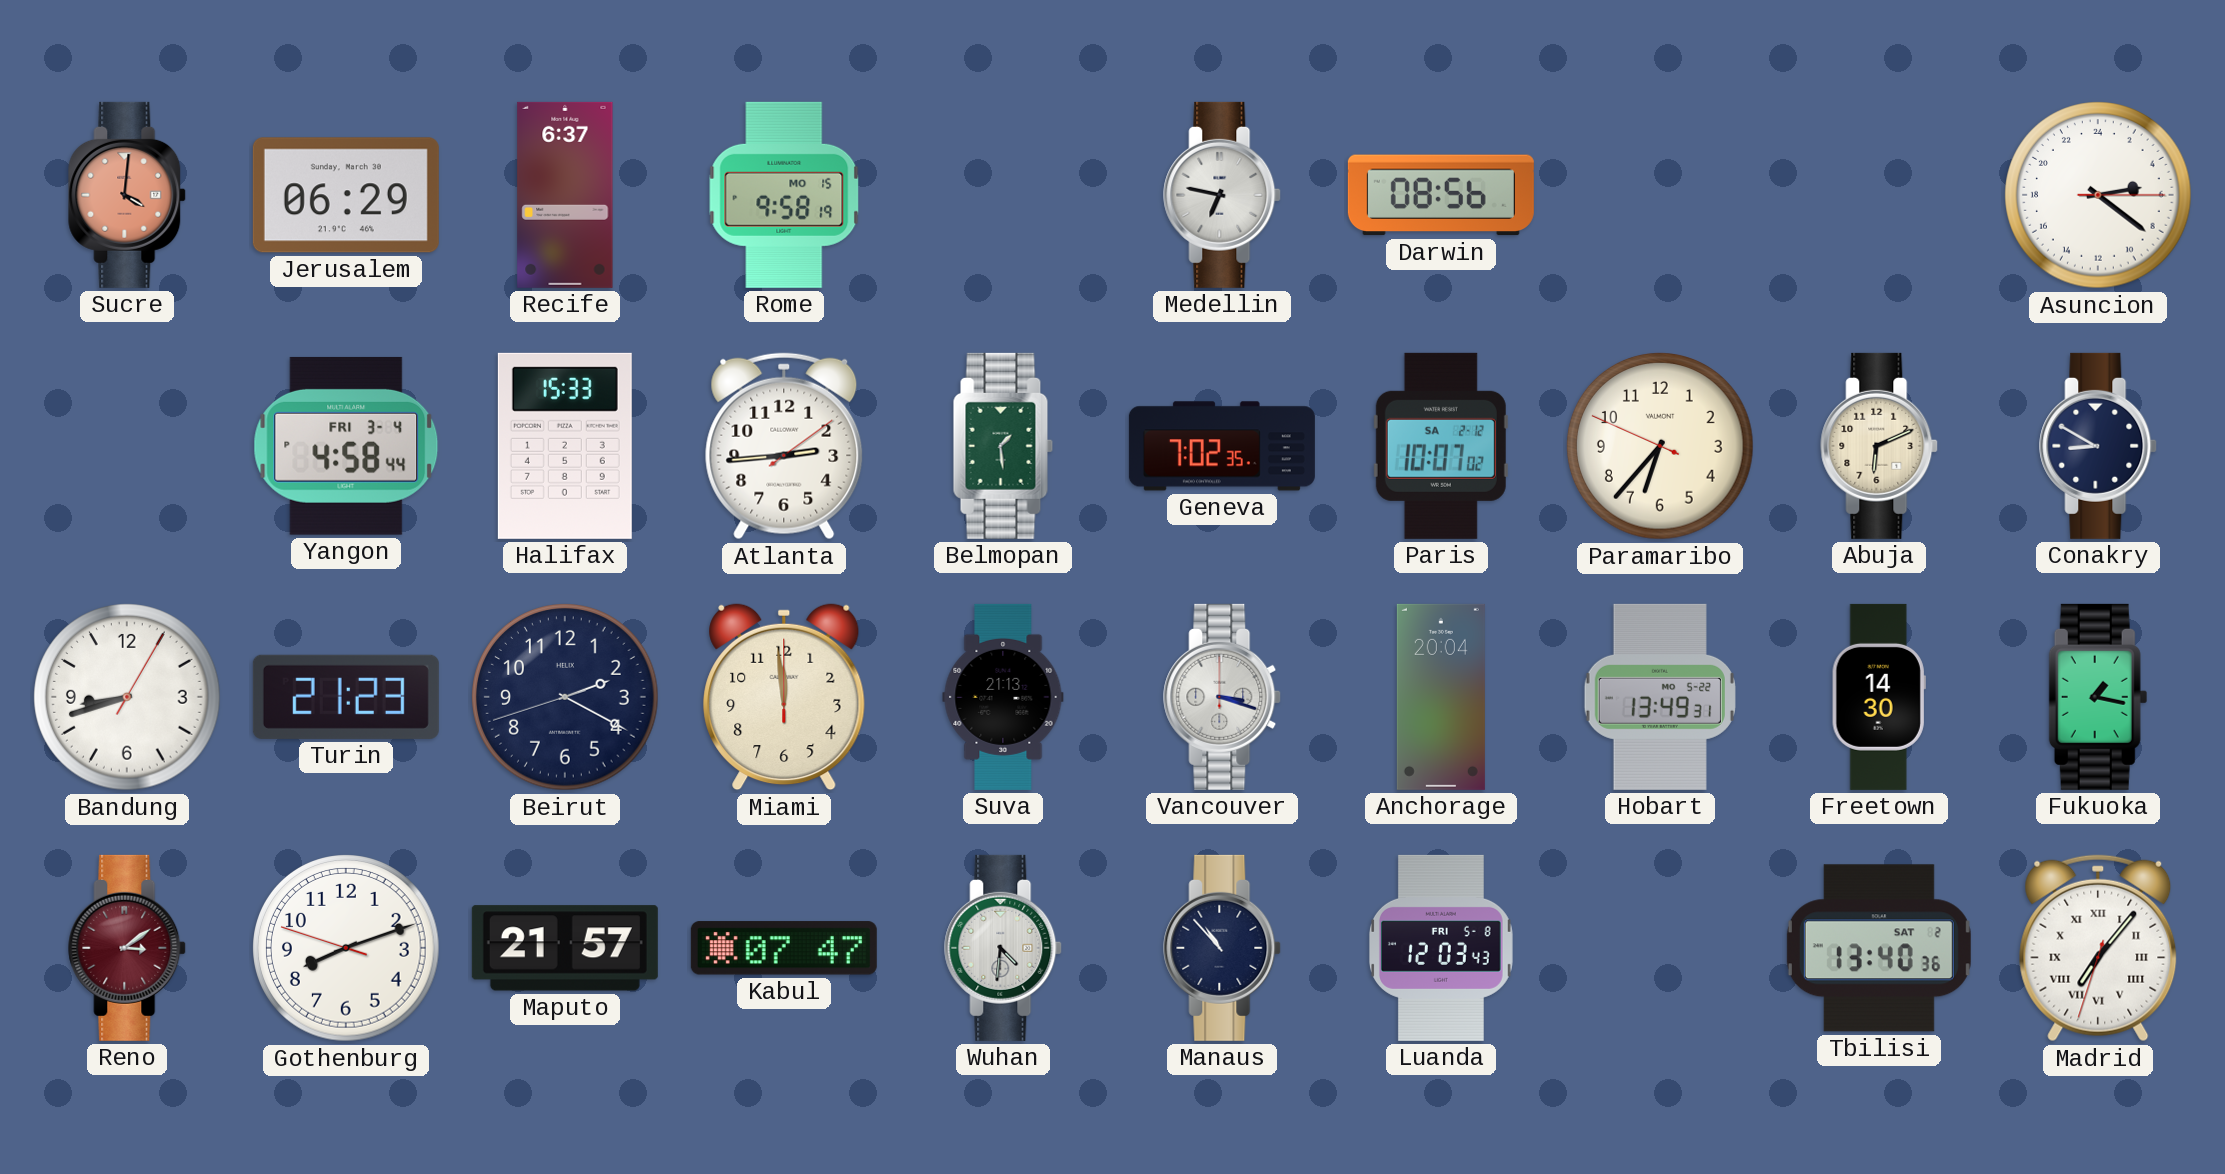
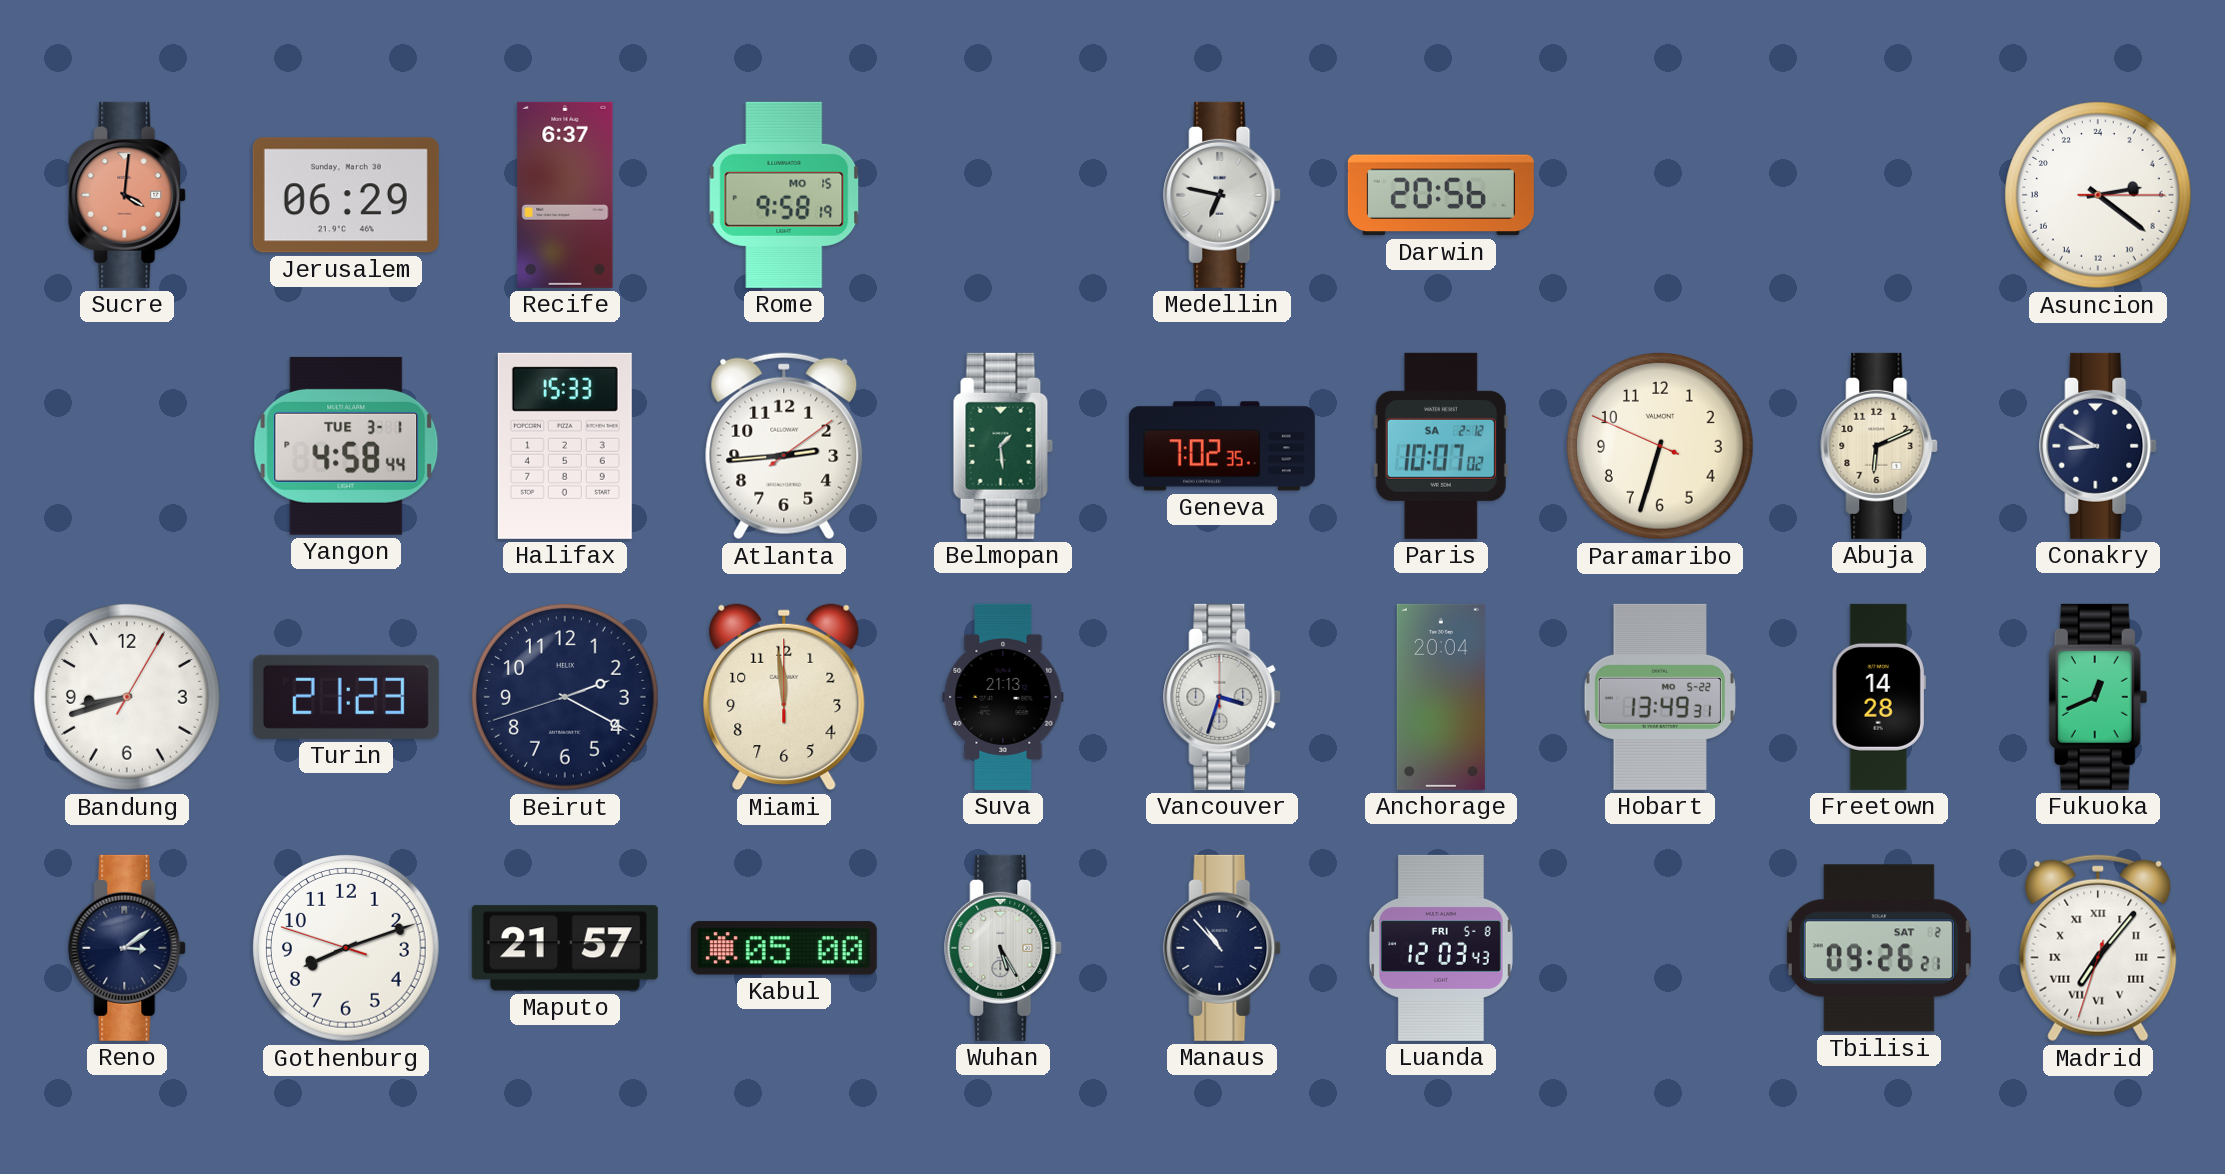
Darwin: 08:56 -> 20:56
Yangon date: FRI 3-4 -> TUE 3-1
Paramaribo: 6:36 -> 6:32
Vancouver: 3:18 -> 3:33
Freetown: 14:30 -> 14:28
Fukuoka: 1:17 -> 12:41
Reno dial: burgundy -> navy
Kabul: 07:47 -> 05:00
Wuhan: 4:31 -> 5:25
Tbilisi: 13:40 -> 09:26
